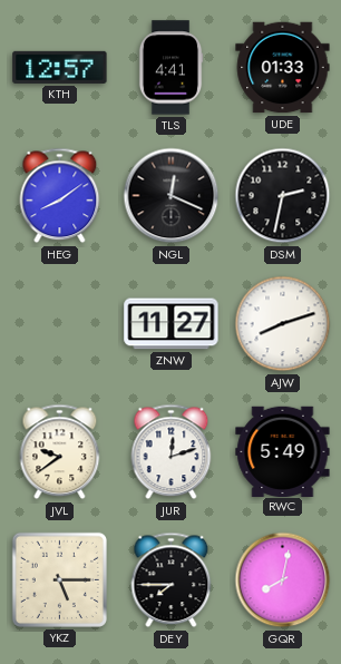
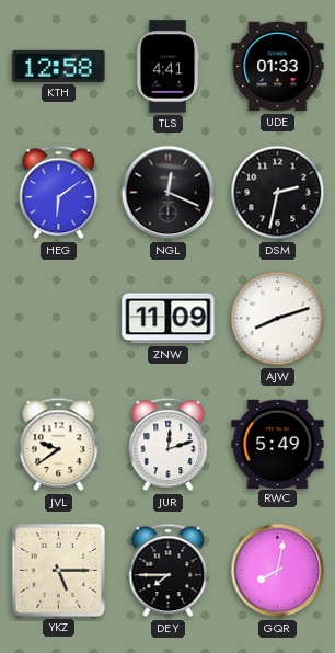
KTH: 12:57 -> 12:58
HEG: 8:09 -> 6:09
ZNW: 11:27 -> 11:09
